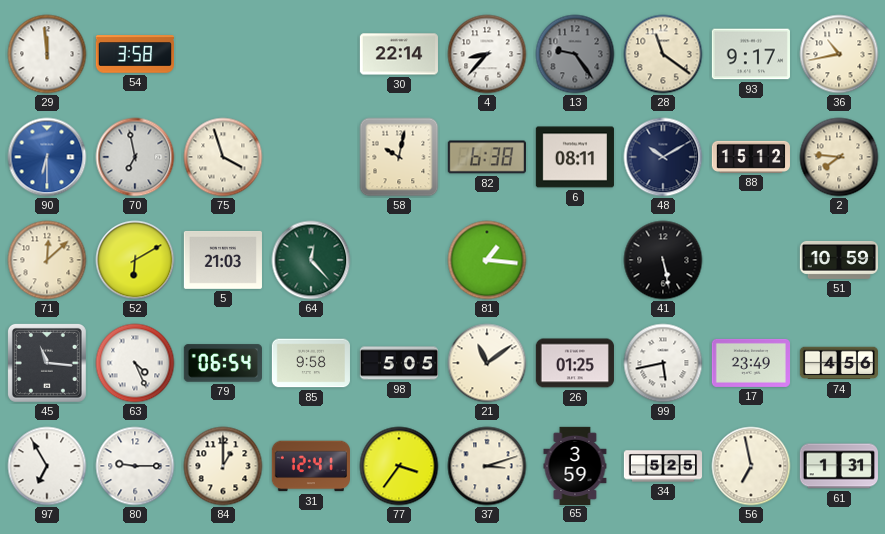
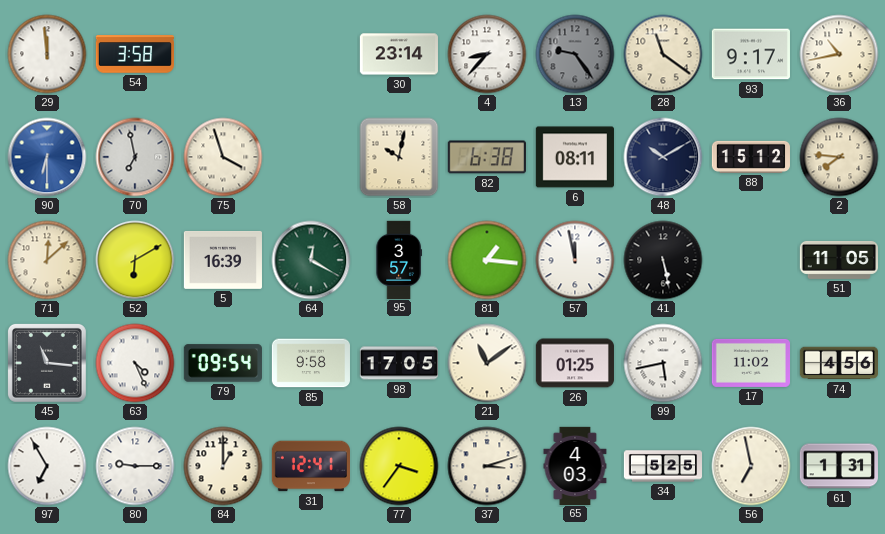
30: 22:14 -> 23:14
5: 21:03 -> 16:39
64: 12:23 -> 12:20
95: none -> 3:57
57: none -> 11:58
51: 10:59 -> 11:05
79: 06:54 -> 09:54
98: 5:05 -> 17:05
17: 23:49 -> 11:02
65: 3:59 -> 4:03
